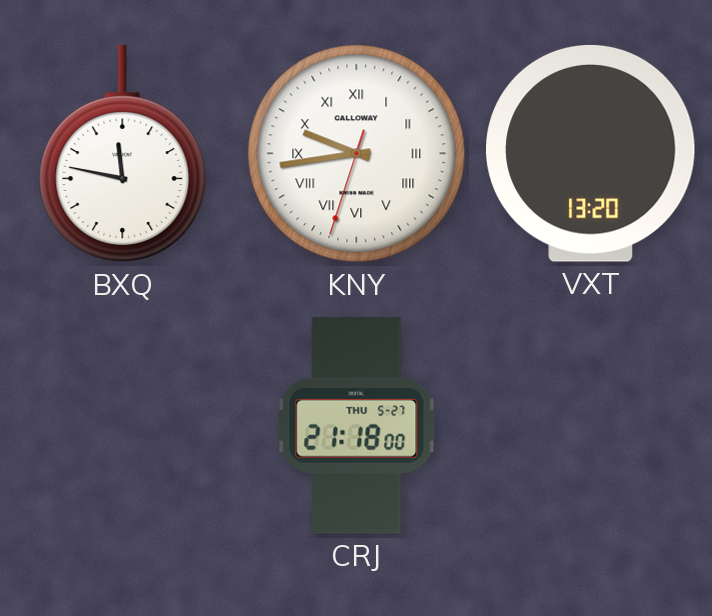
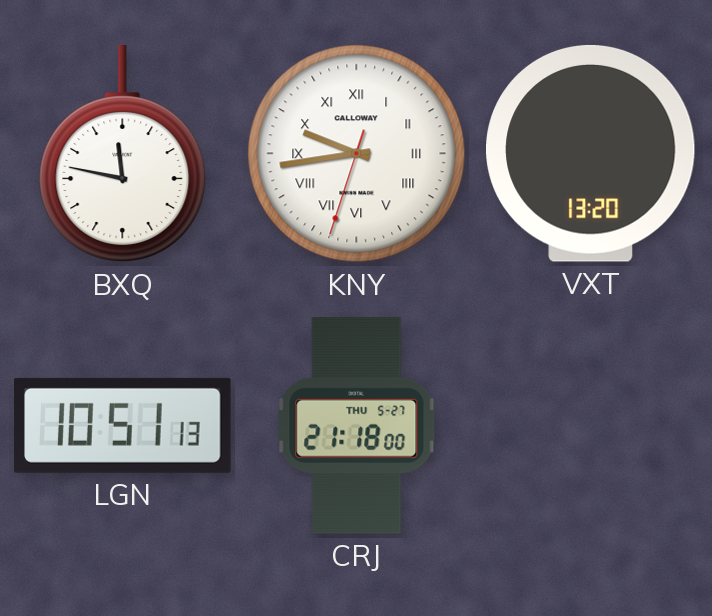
LGN: none -> 10:51
